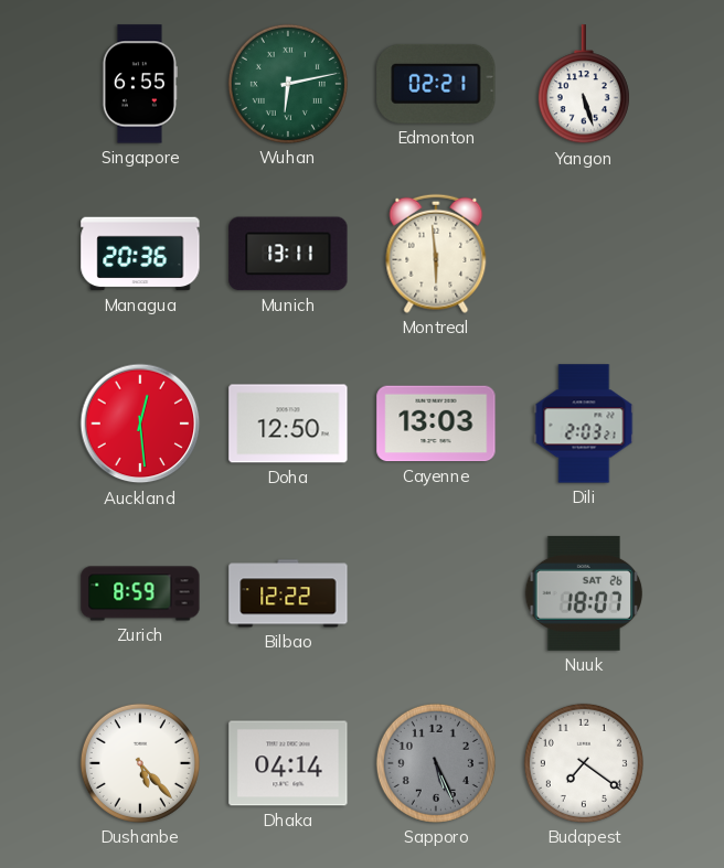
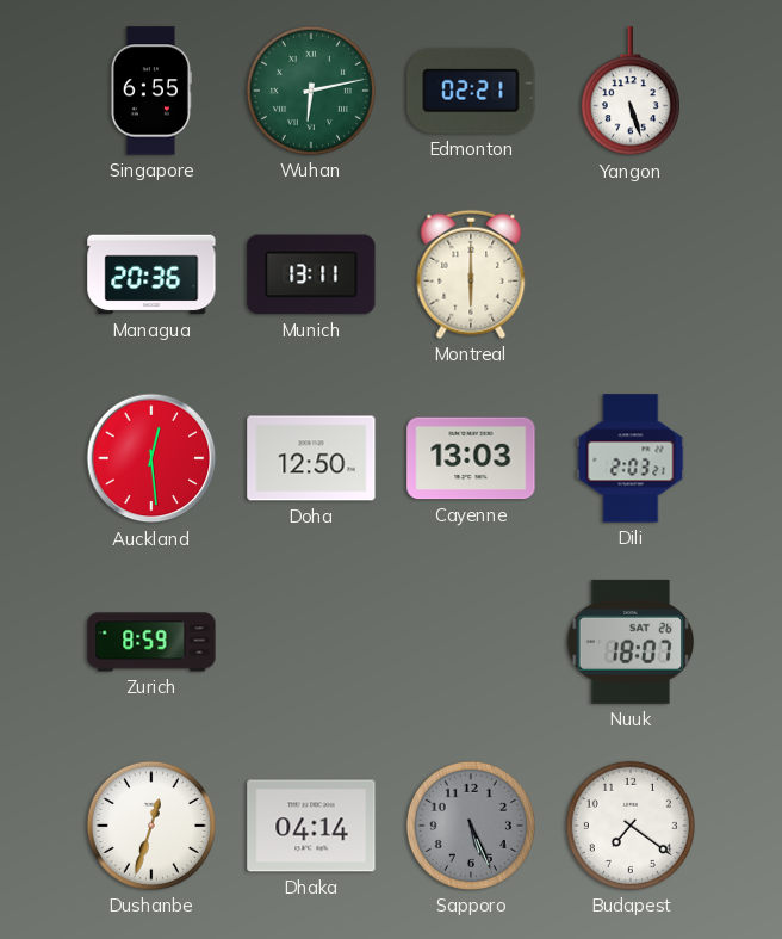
Montreal: 5:59 -> 6:00
Bilbao: 12:22 -> none
Dushanbe: 5:23 -> 12:33
